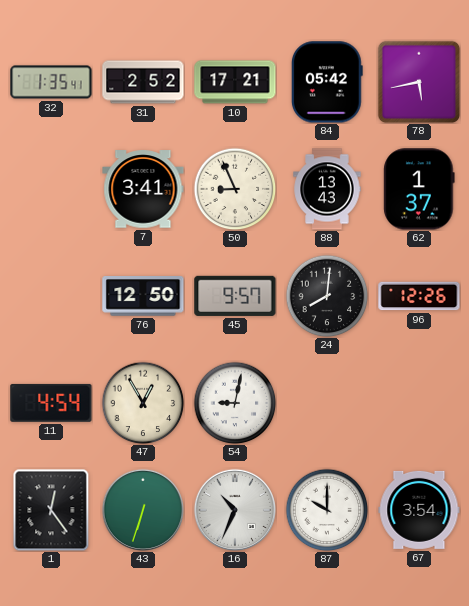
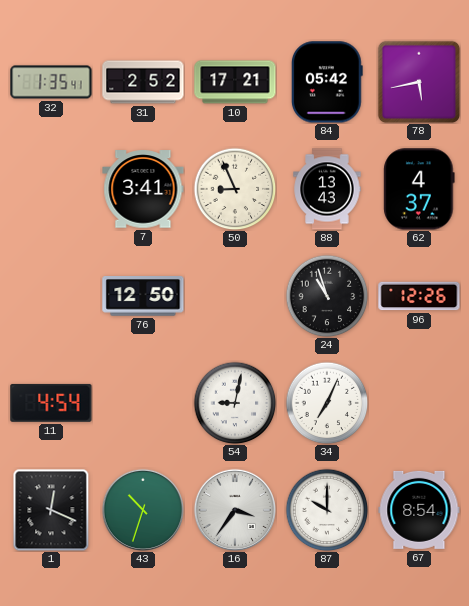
62: 1:37 -> 4:37
45: 9:57 -> none
24: 8:01 -> 10:57
47: 12:55 -> none
34: none -> 7:04
1: 12:24 -> 12:19
43: 6:33 -> 10:33
16: 10:34 -> 3:36
67: 3:54 -> 8:54
